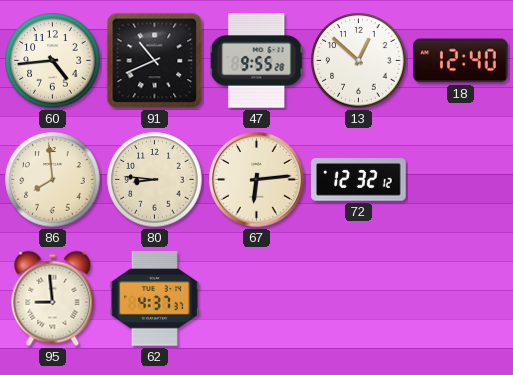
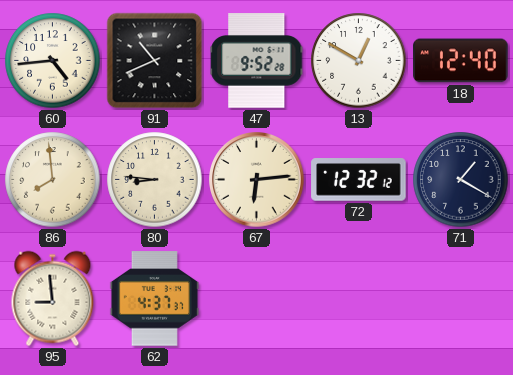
47: 9:55 -> 9:52
13: 12:52 -> 12:50
71: none -> 1:20
